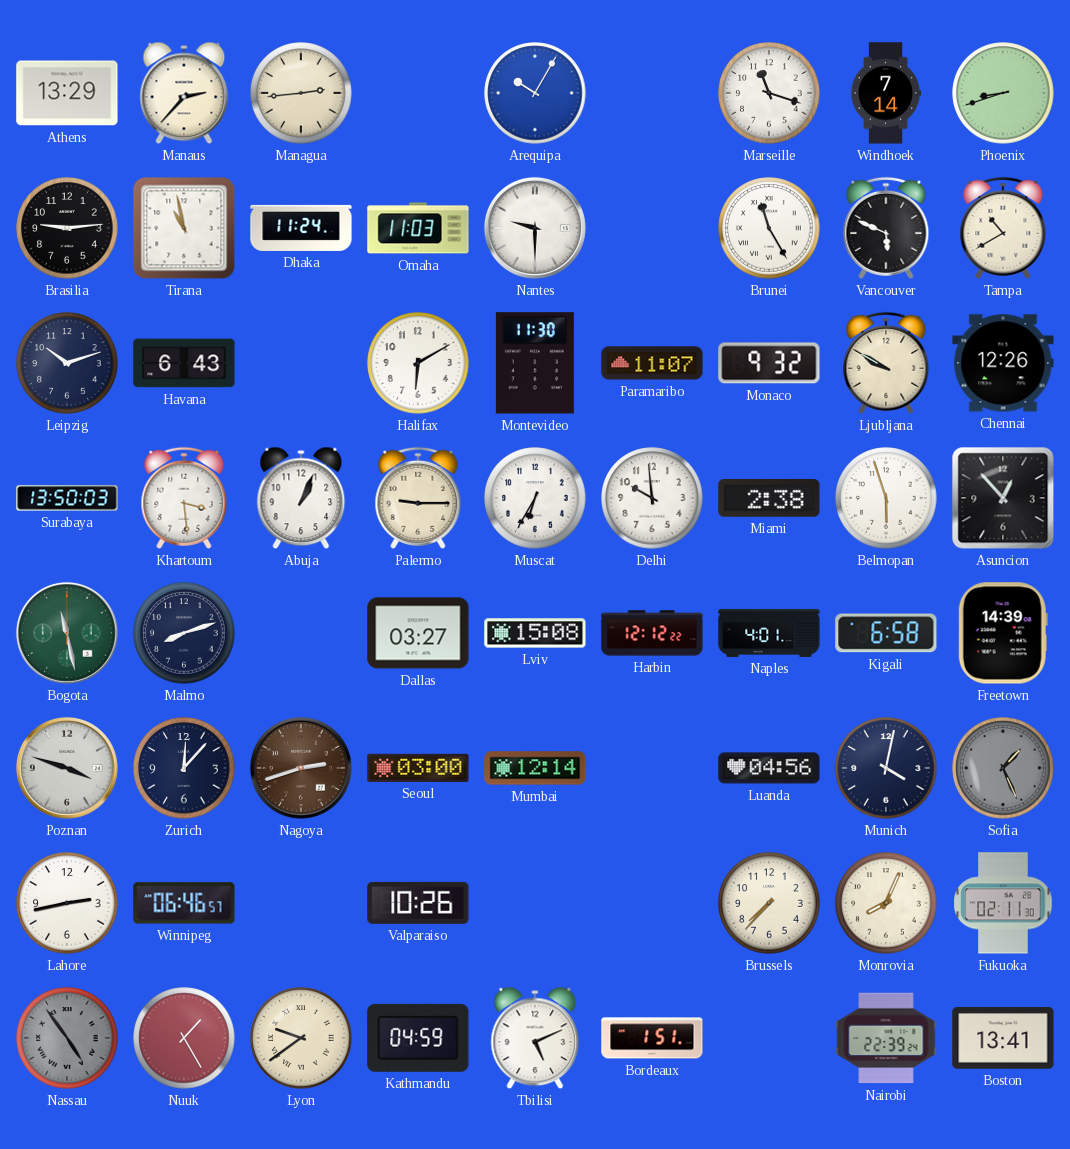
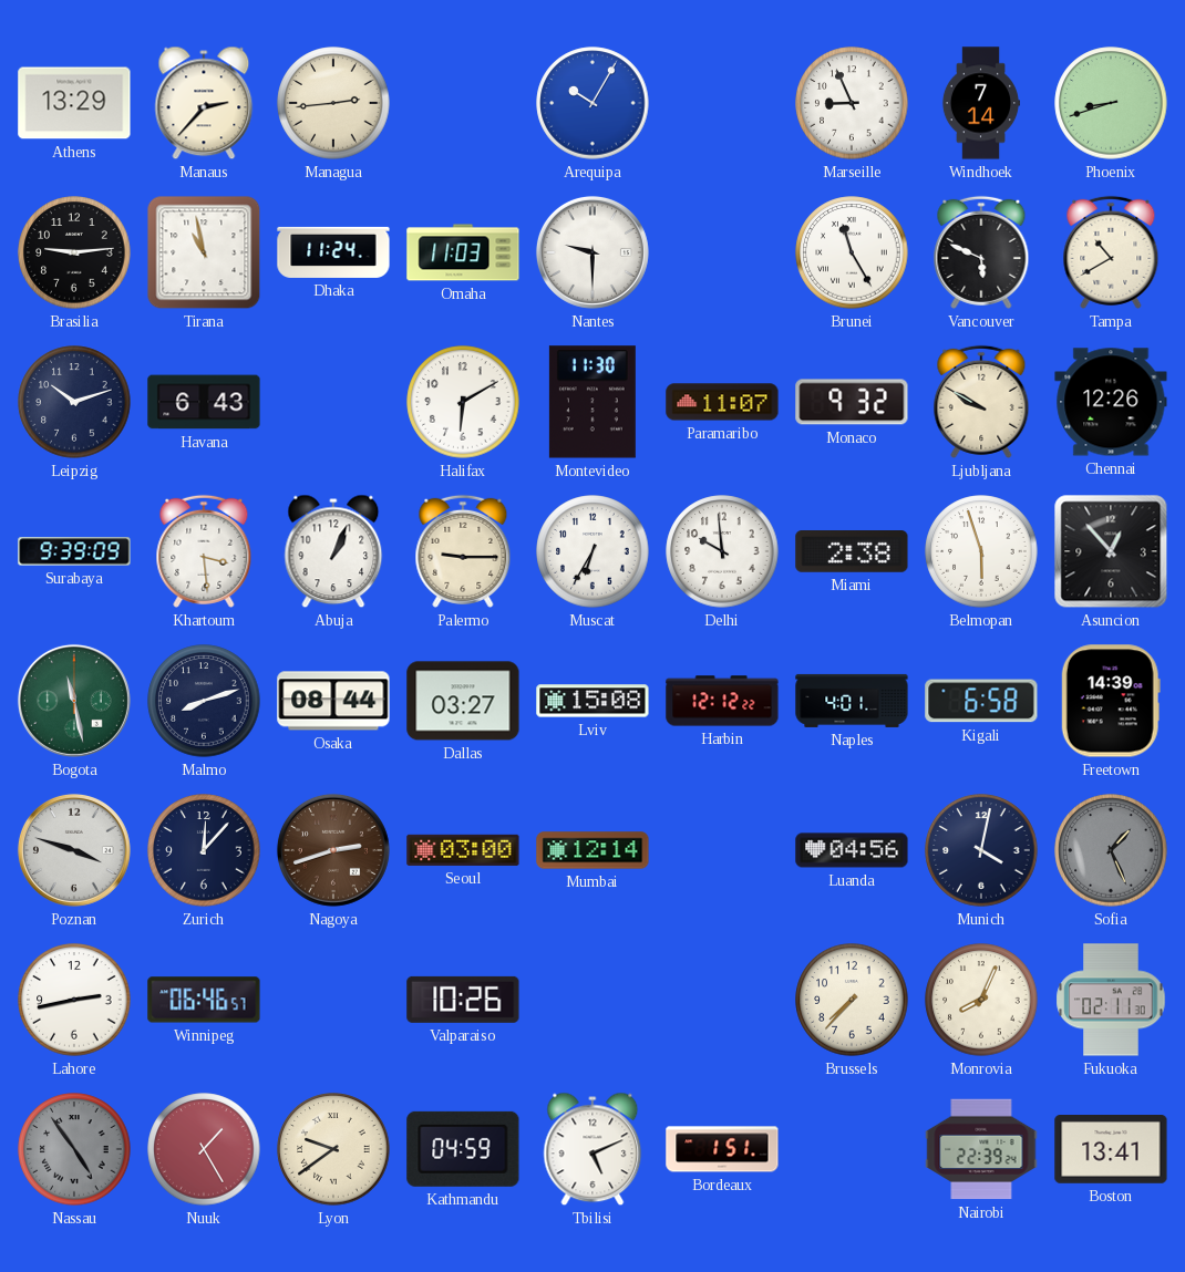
Marseille: 11:18 -> 8:56
Surabaya: 13:50 -> 9:39
Osaka: none -> 08:44
